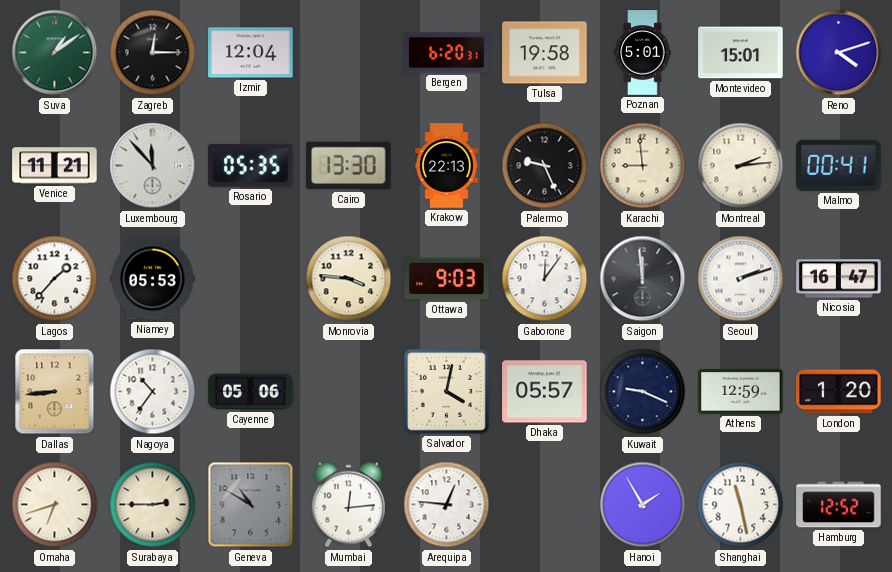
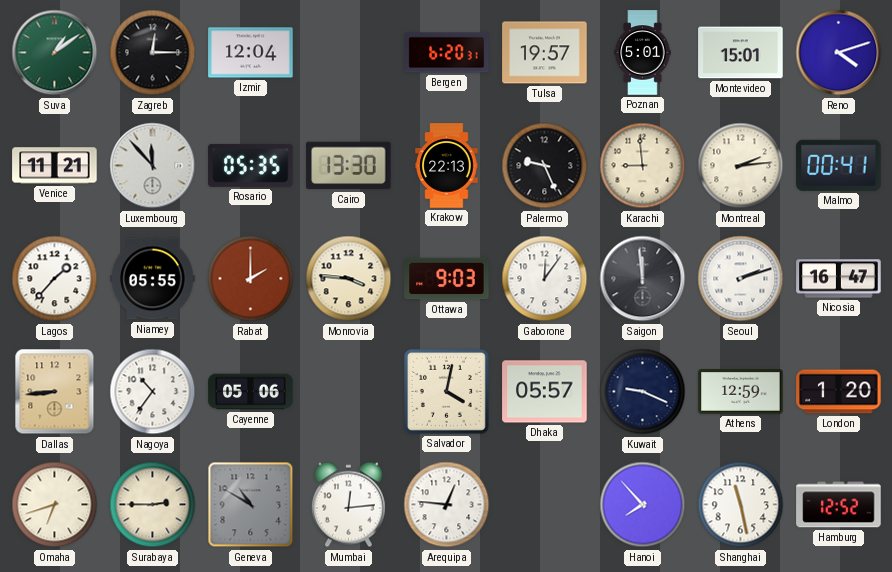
Tulsa: 19:58 -> 19:57
Niamey: 05:53 -> 05:55
Rabat: none -> 2:00
Hanoi: 1:55 -> 7:53
